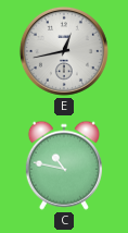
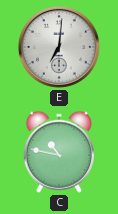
E: 12:43 -> 7:01
